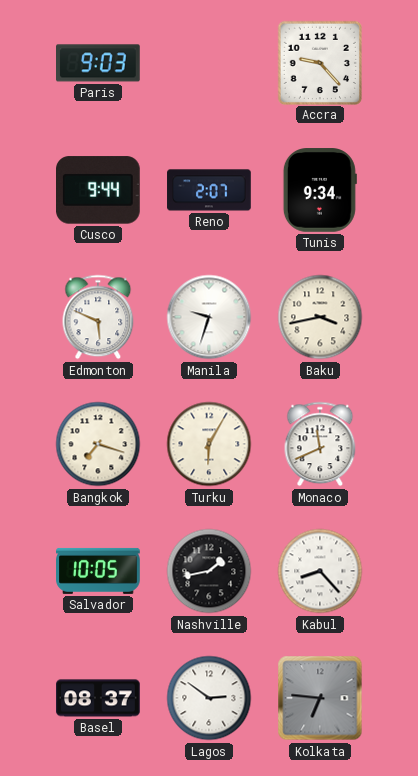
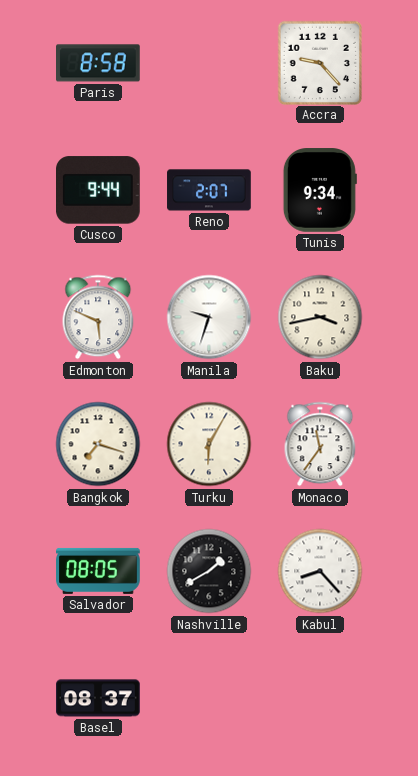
Paris: 9:03 -> 8:58
Monaco: 11:41 -> 11:36
Salvador: 10:05 -> 08:05
Nashville: 1:43 -> 1:40
Lagos: 2:51 -> none
Kolkata: 6:46 -> none
